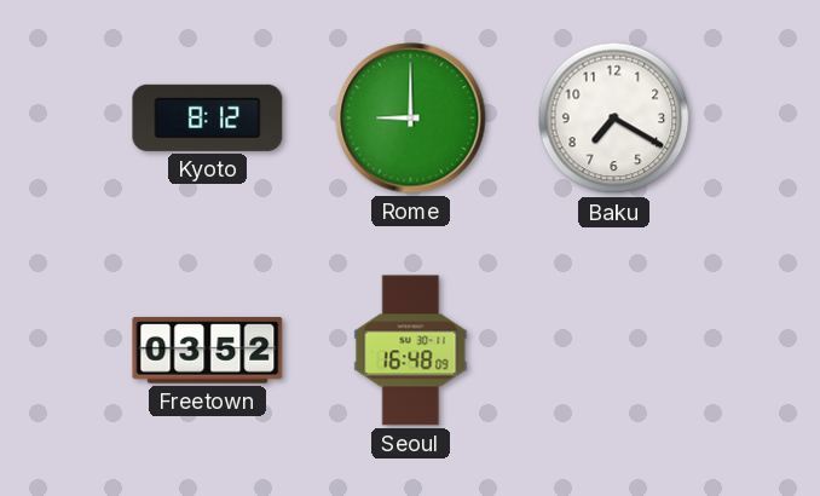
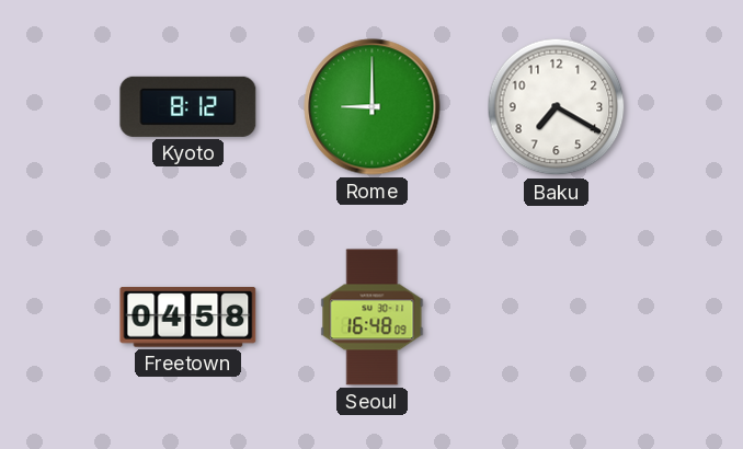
Freetown: 03:52 -> 04:58
